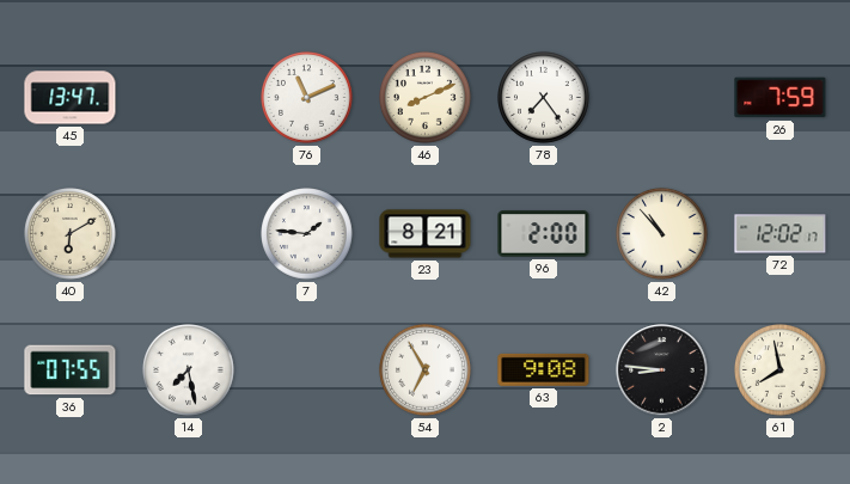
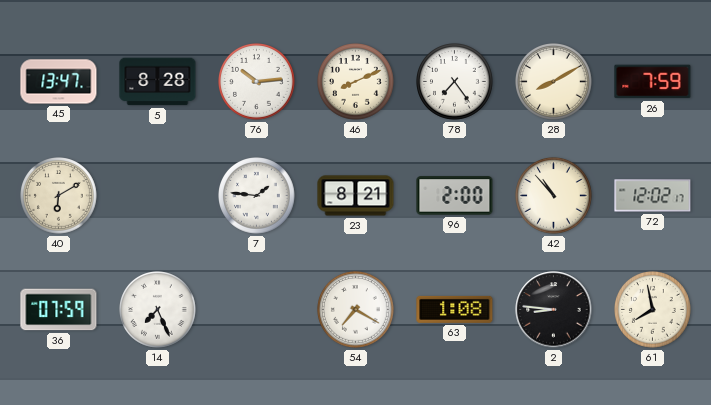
5: none -> 8:28
76: 11:11 -> 10:14
28: none -> 8:10
36: 07:55 -> 07:59
14: 7:28 -> 7:26
54: 6:55 -> 7:20
63: 9:08 -> 1:08
